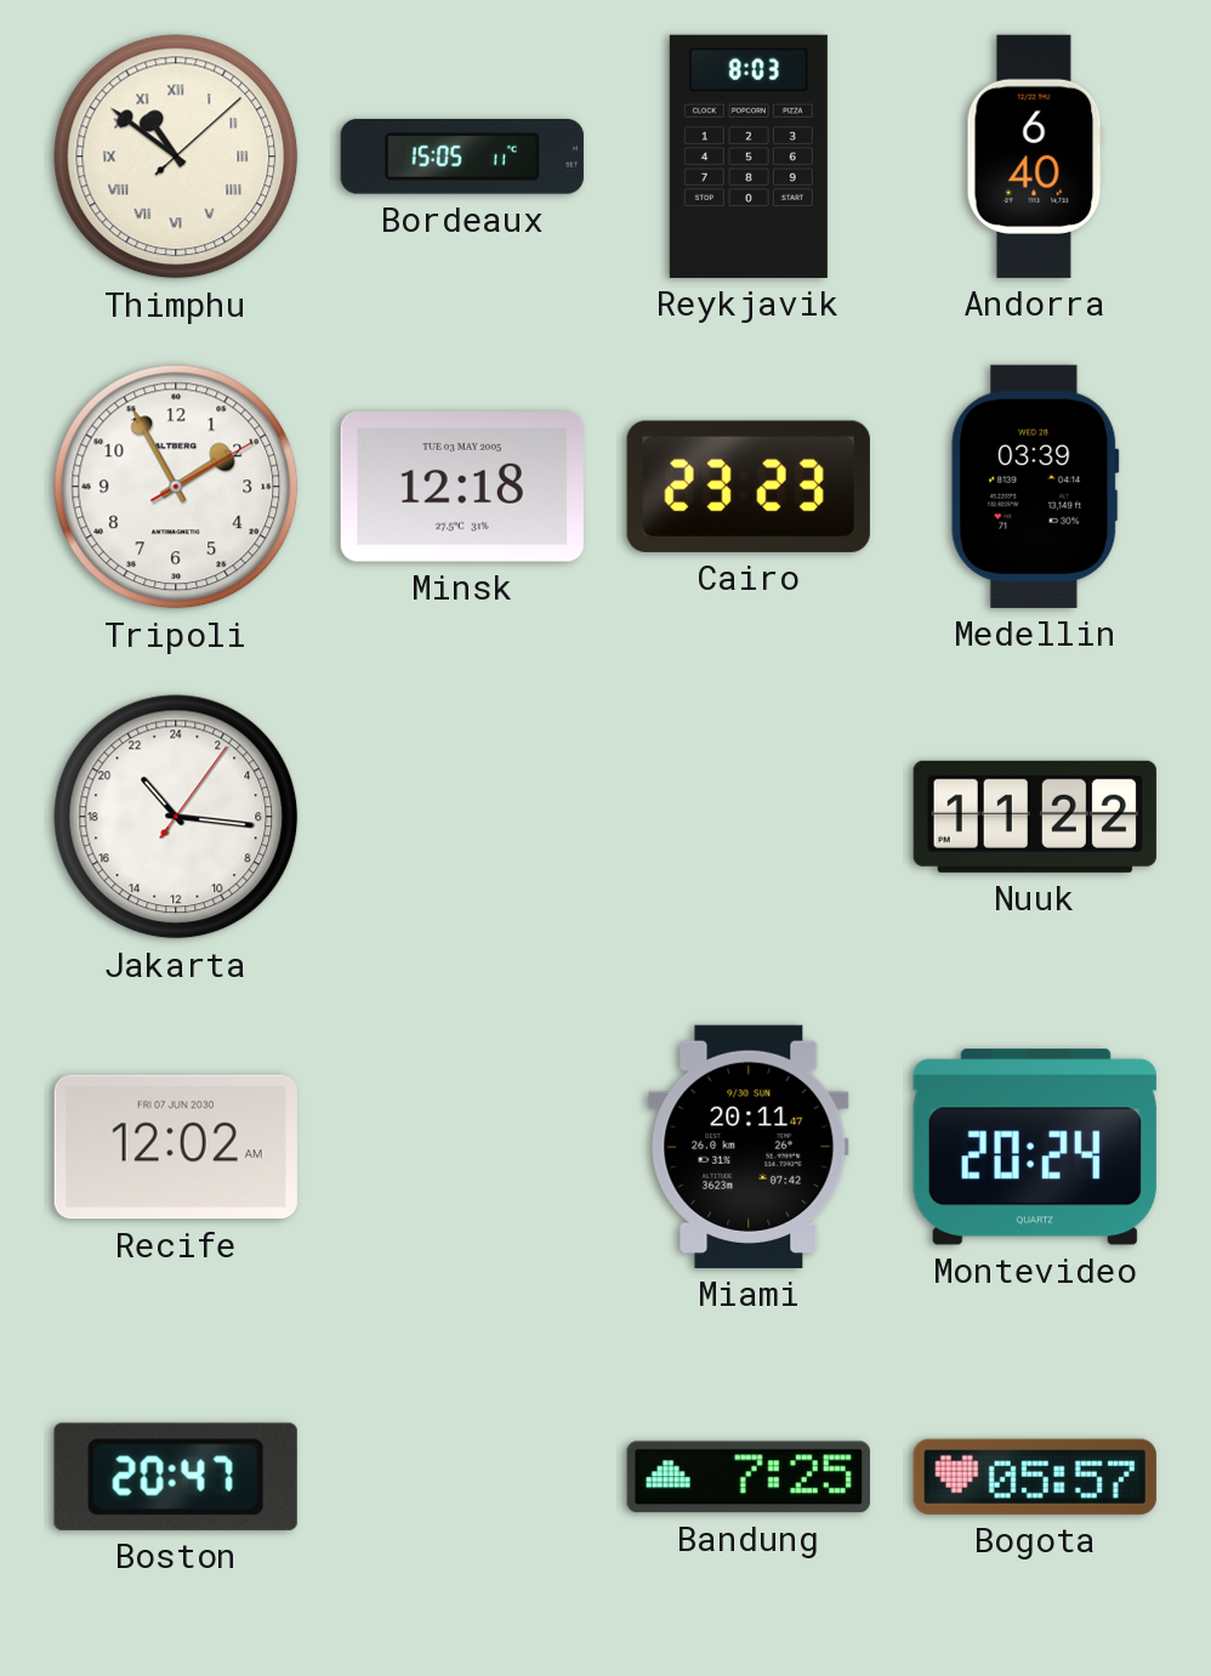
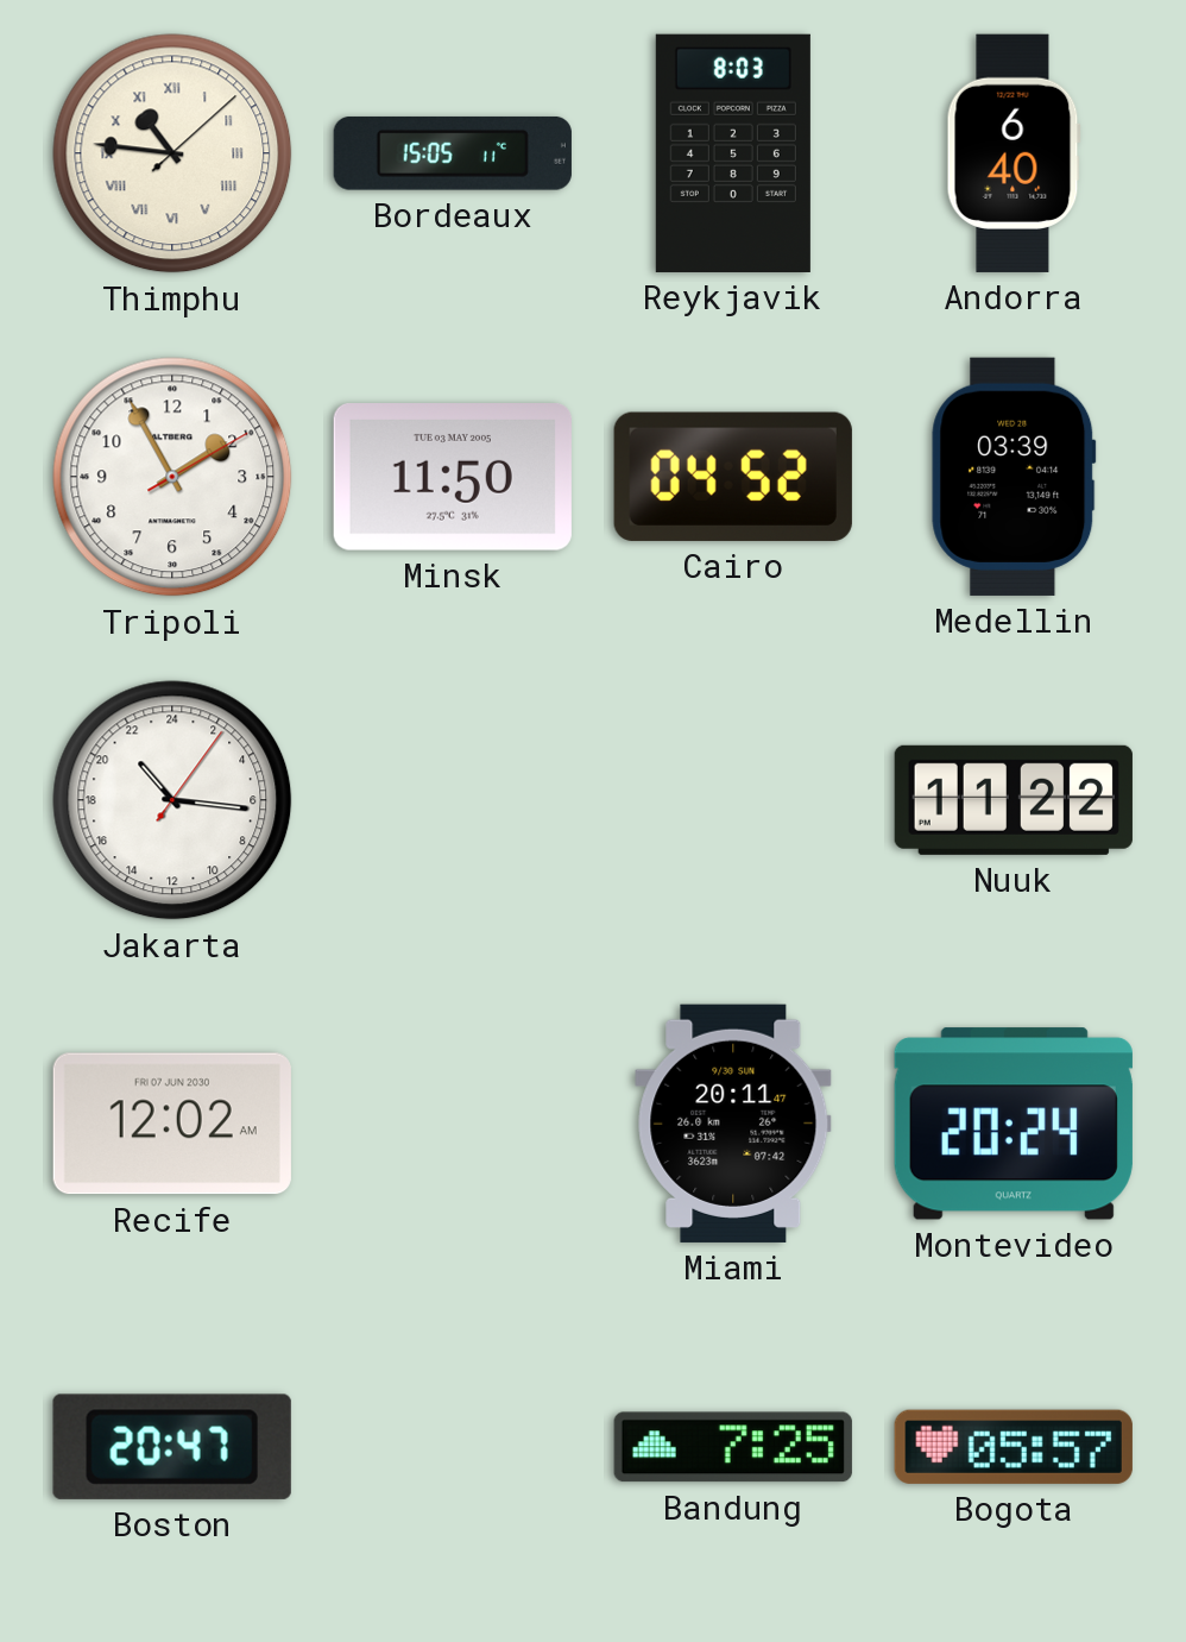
Thimphu: 10:51 -> 10:46
Minsk: 12:18 -> 11:50
Cairo: 23:23 -> 04:52
